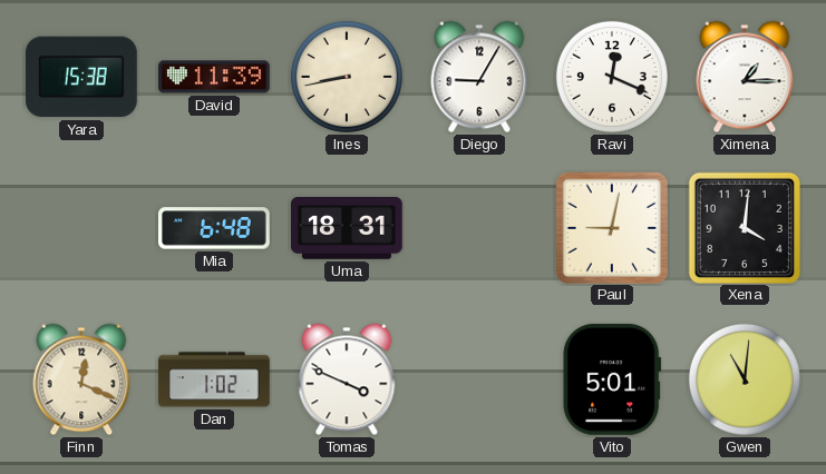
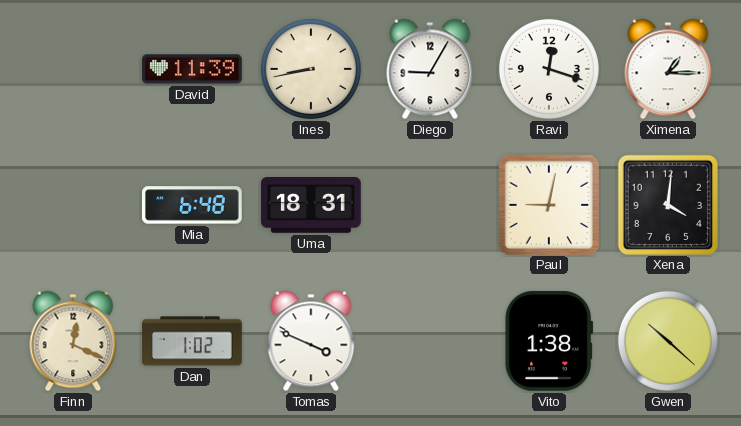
Yara: 15:38 -> none
Ravi: 12:19 -> 12:18
Vito: 5:01 -> 1:38
Gwen: 11:01 -> 10:22
